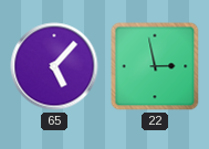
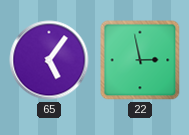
65: 5:07 -> 5:06
